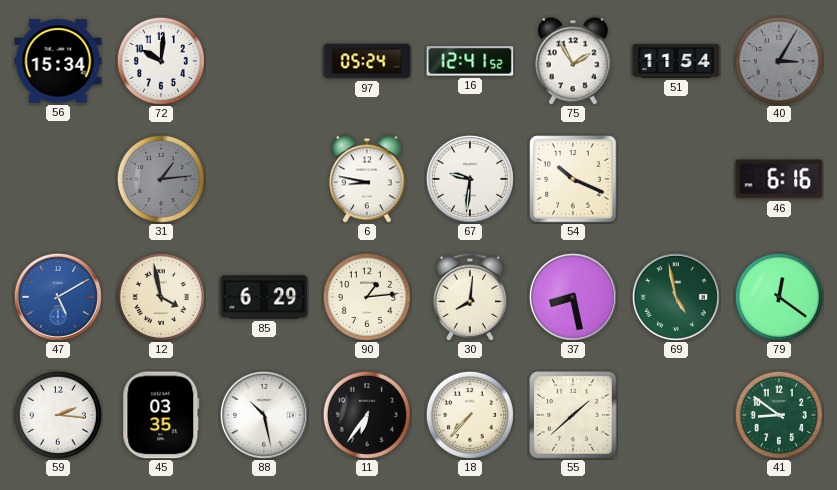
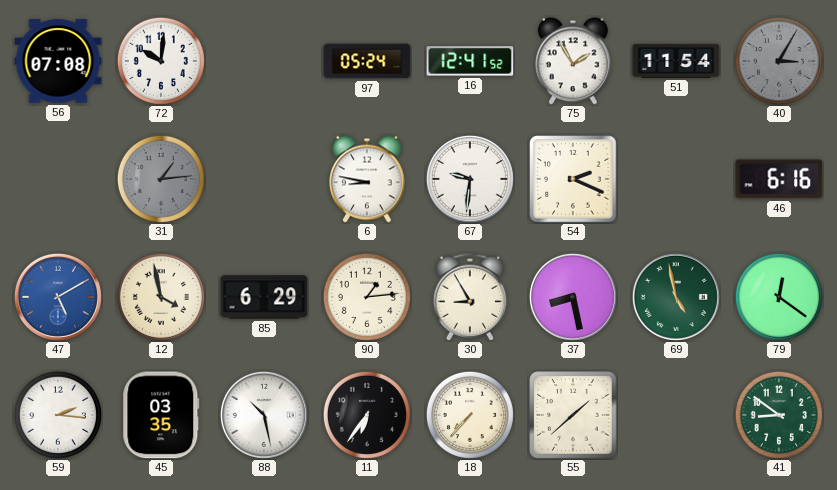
56: 15:34 -> 07:08
54: 10:19 -> 2:19
30: 8:01 -> 8:55
